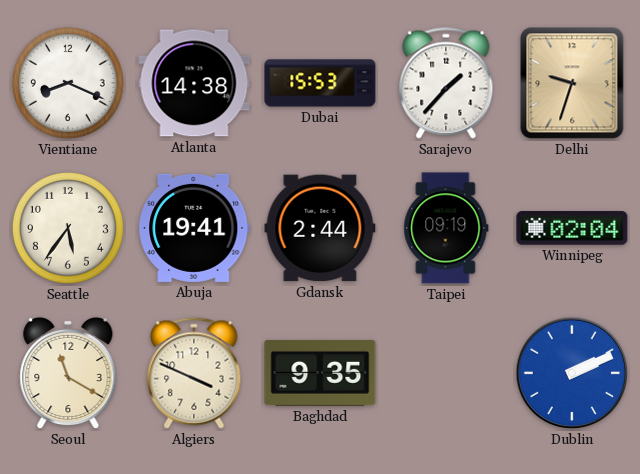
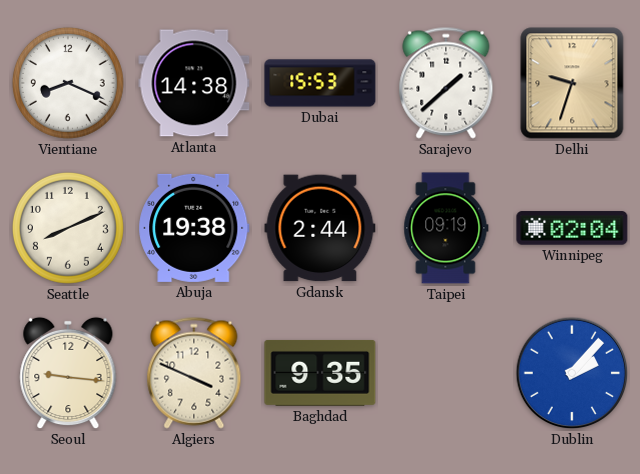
Sarajevo: 1:37 -> 1:38
Seattle: 5:36 -> 8:11
Abuja: 19:41 -> 19:38
Seoul: 11:20 -> 9:16
Dublin: 2:11 -> 2:07
